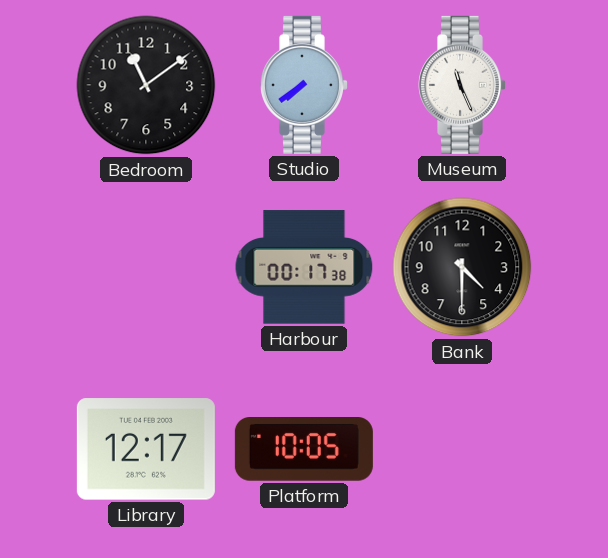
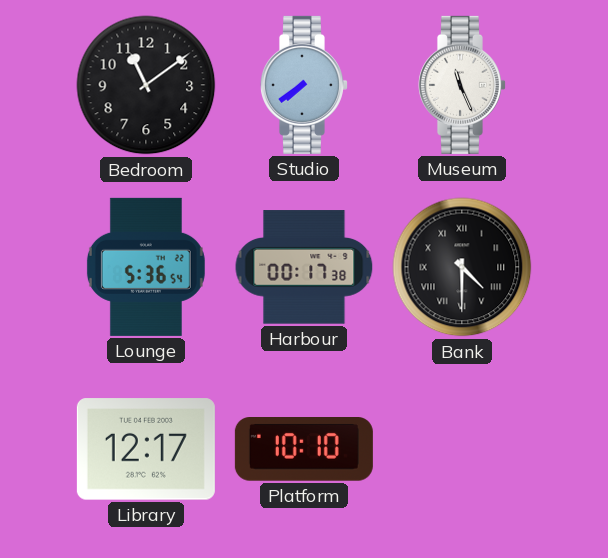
Lounge: none -> 5:36
Bank numerals: Arabic -> Roman
Platform: 10:05 -> 10:10
